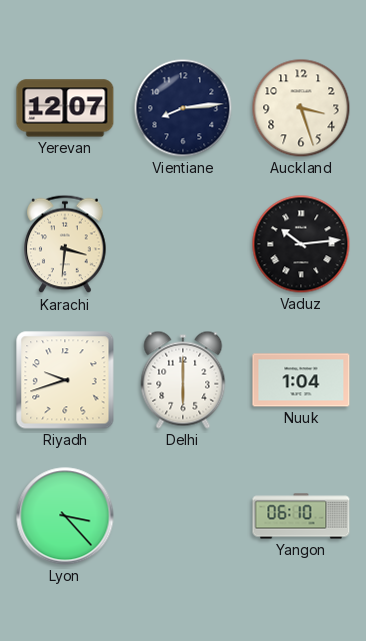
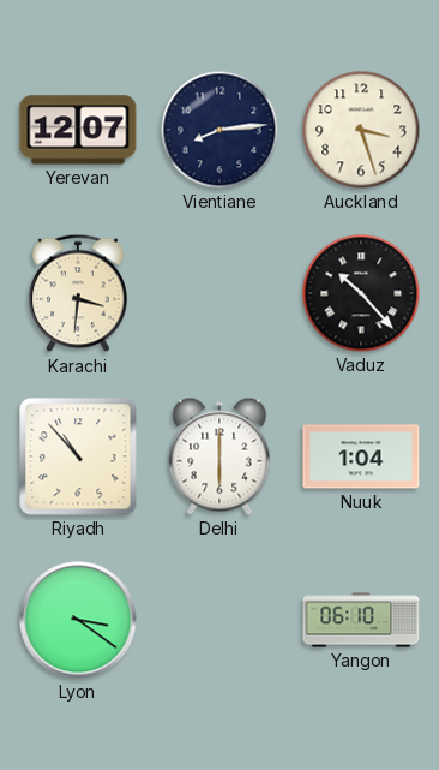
Vaduz: 10:14 -> 10:23
Riyadh: 9:42 -> 10:53
Lyon: 3:23 -> 3:21
